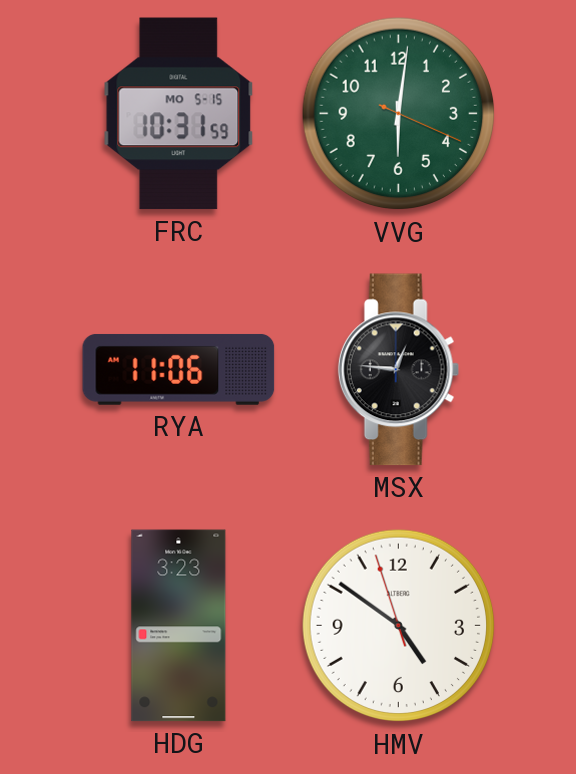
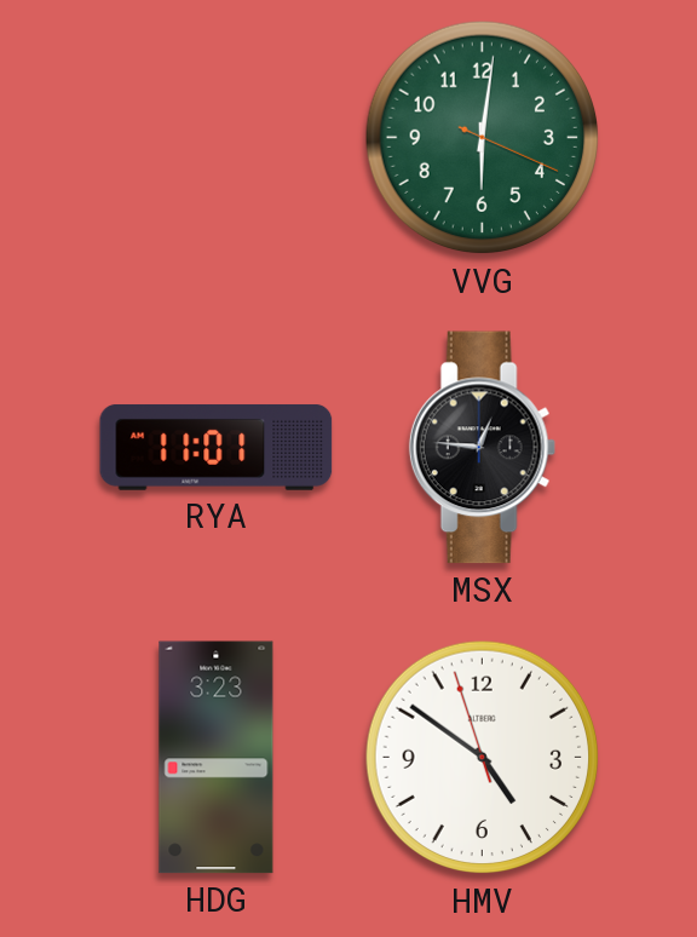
FRC: 10:31 -> none
RYA: 11:06 -> 11:01
